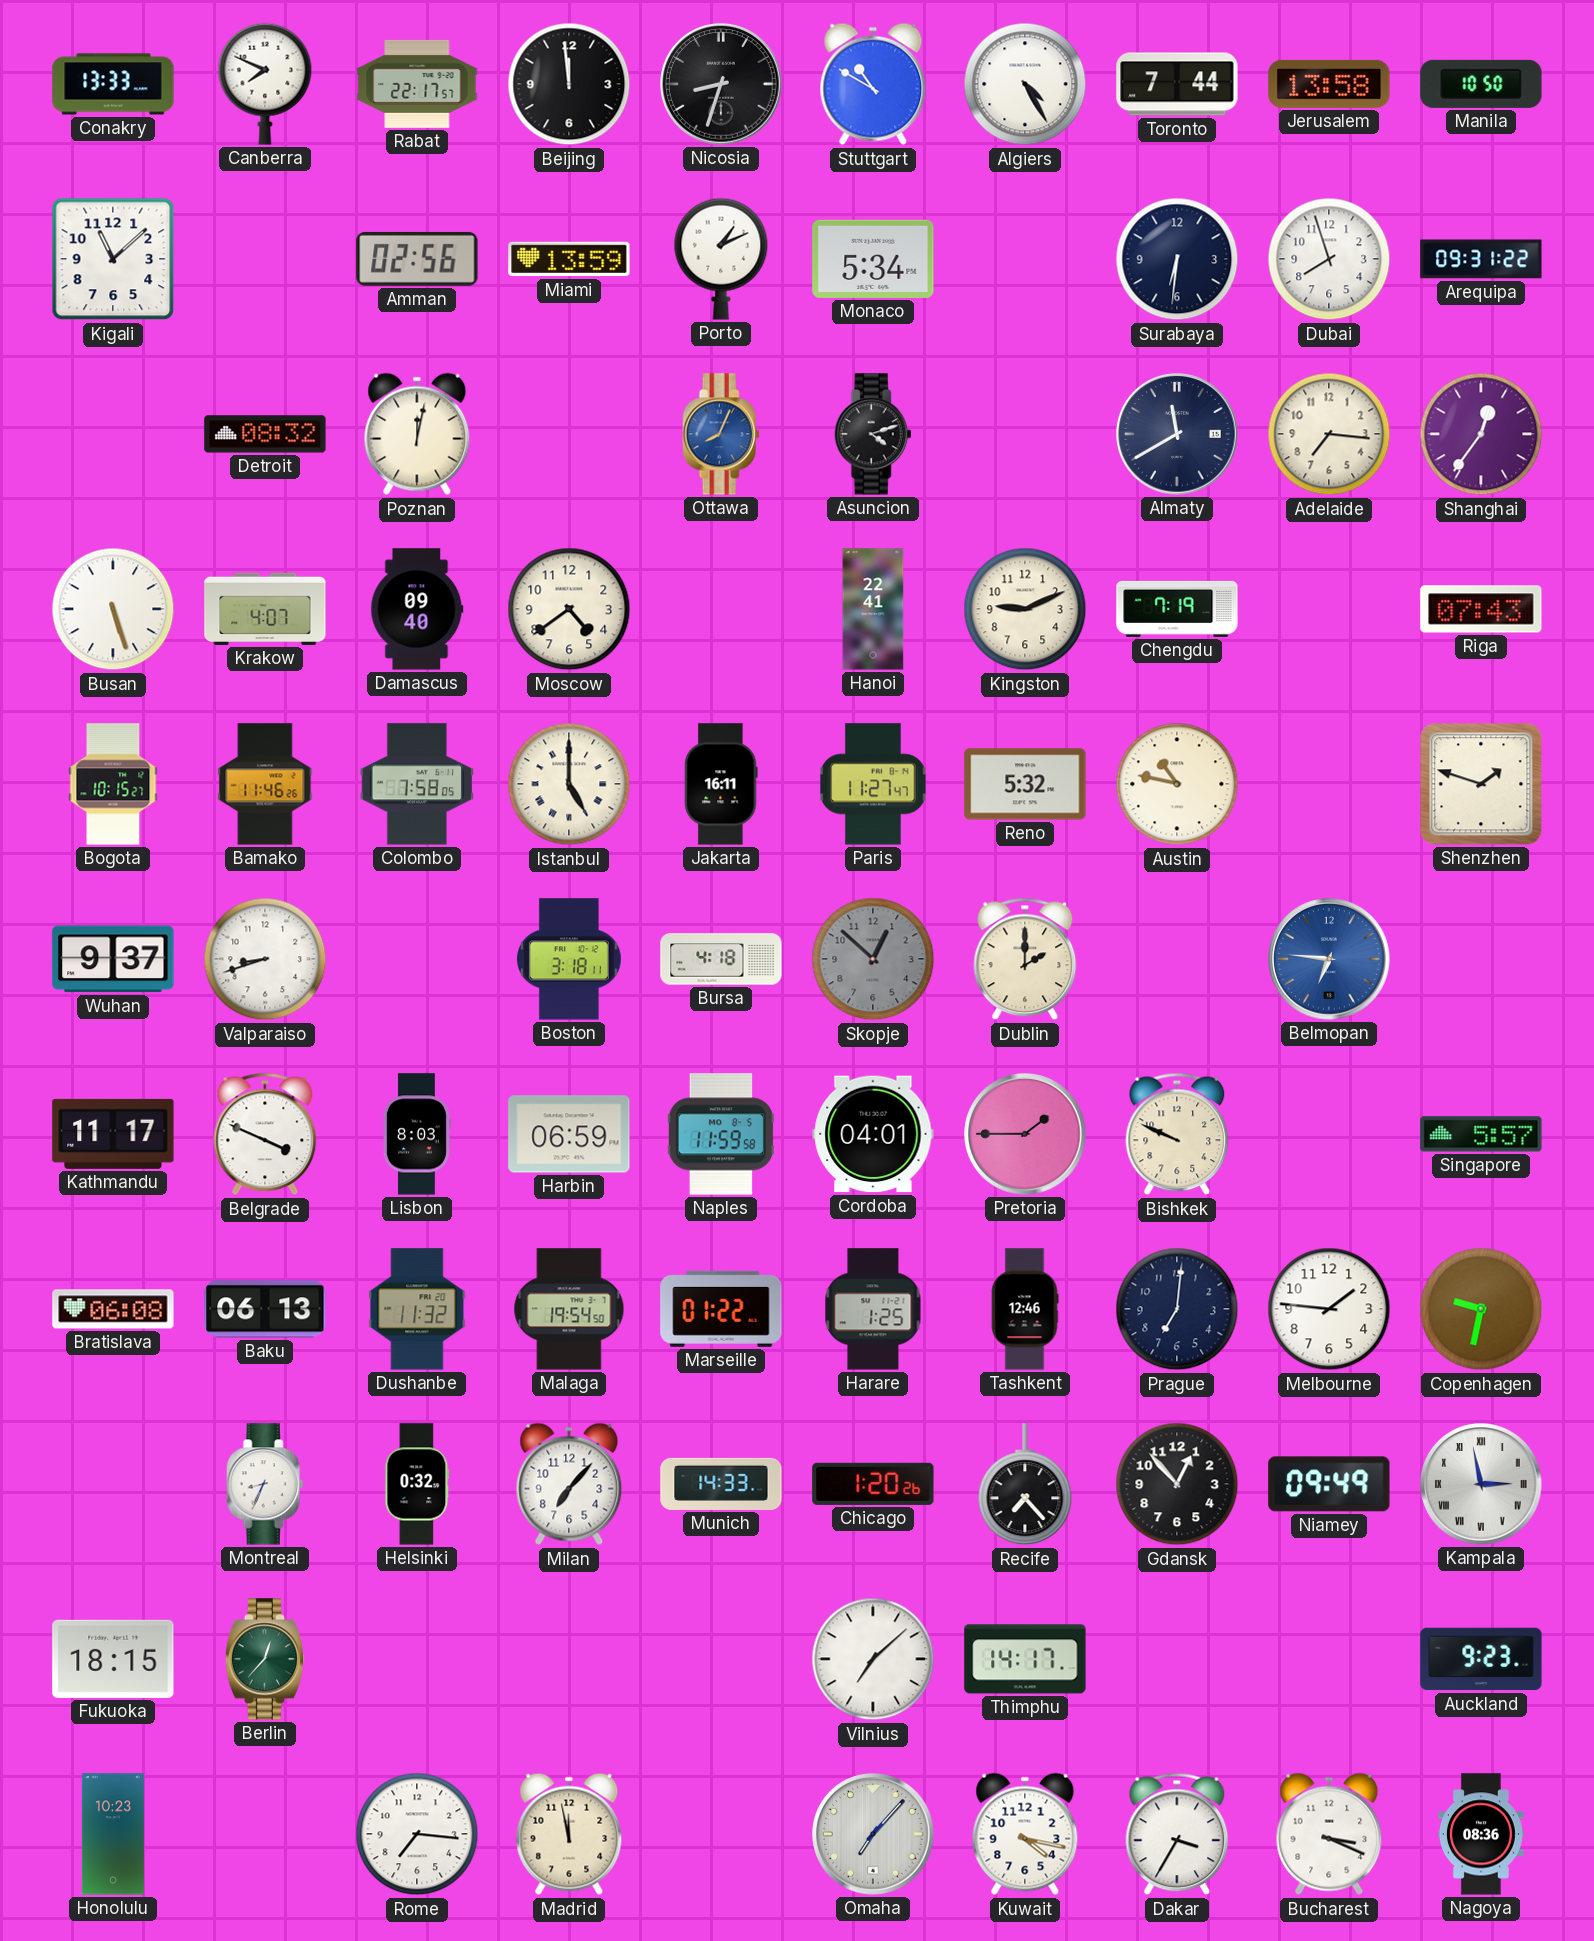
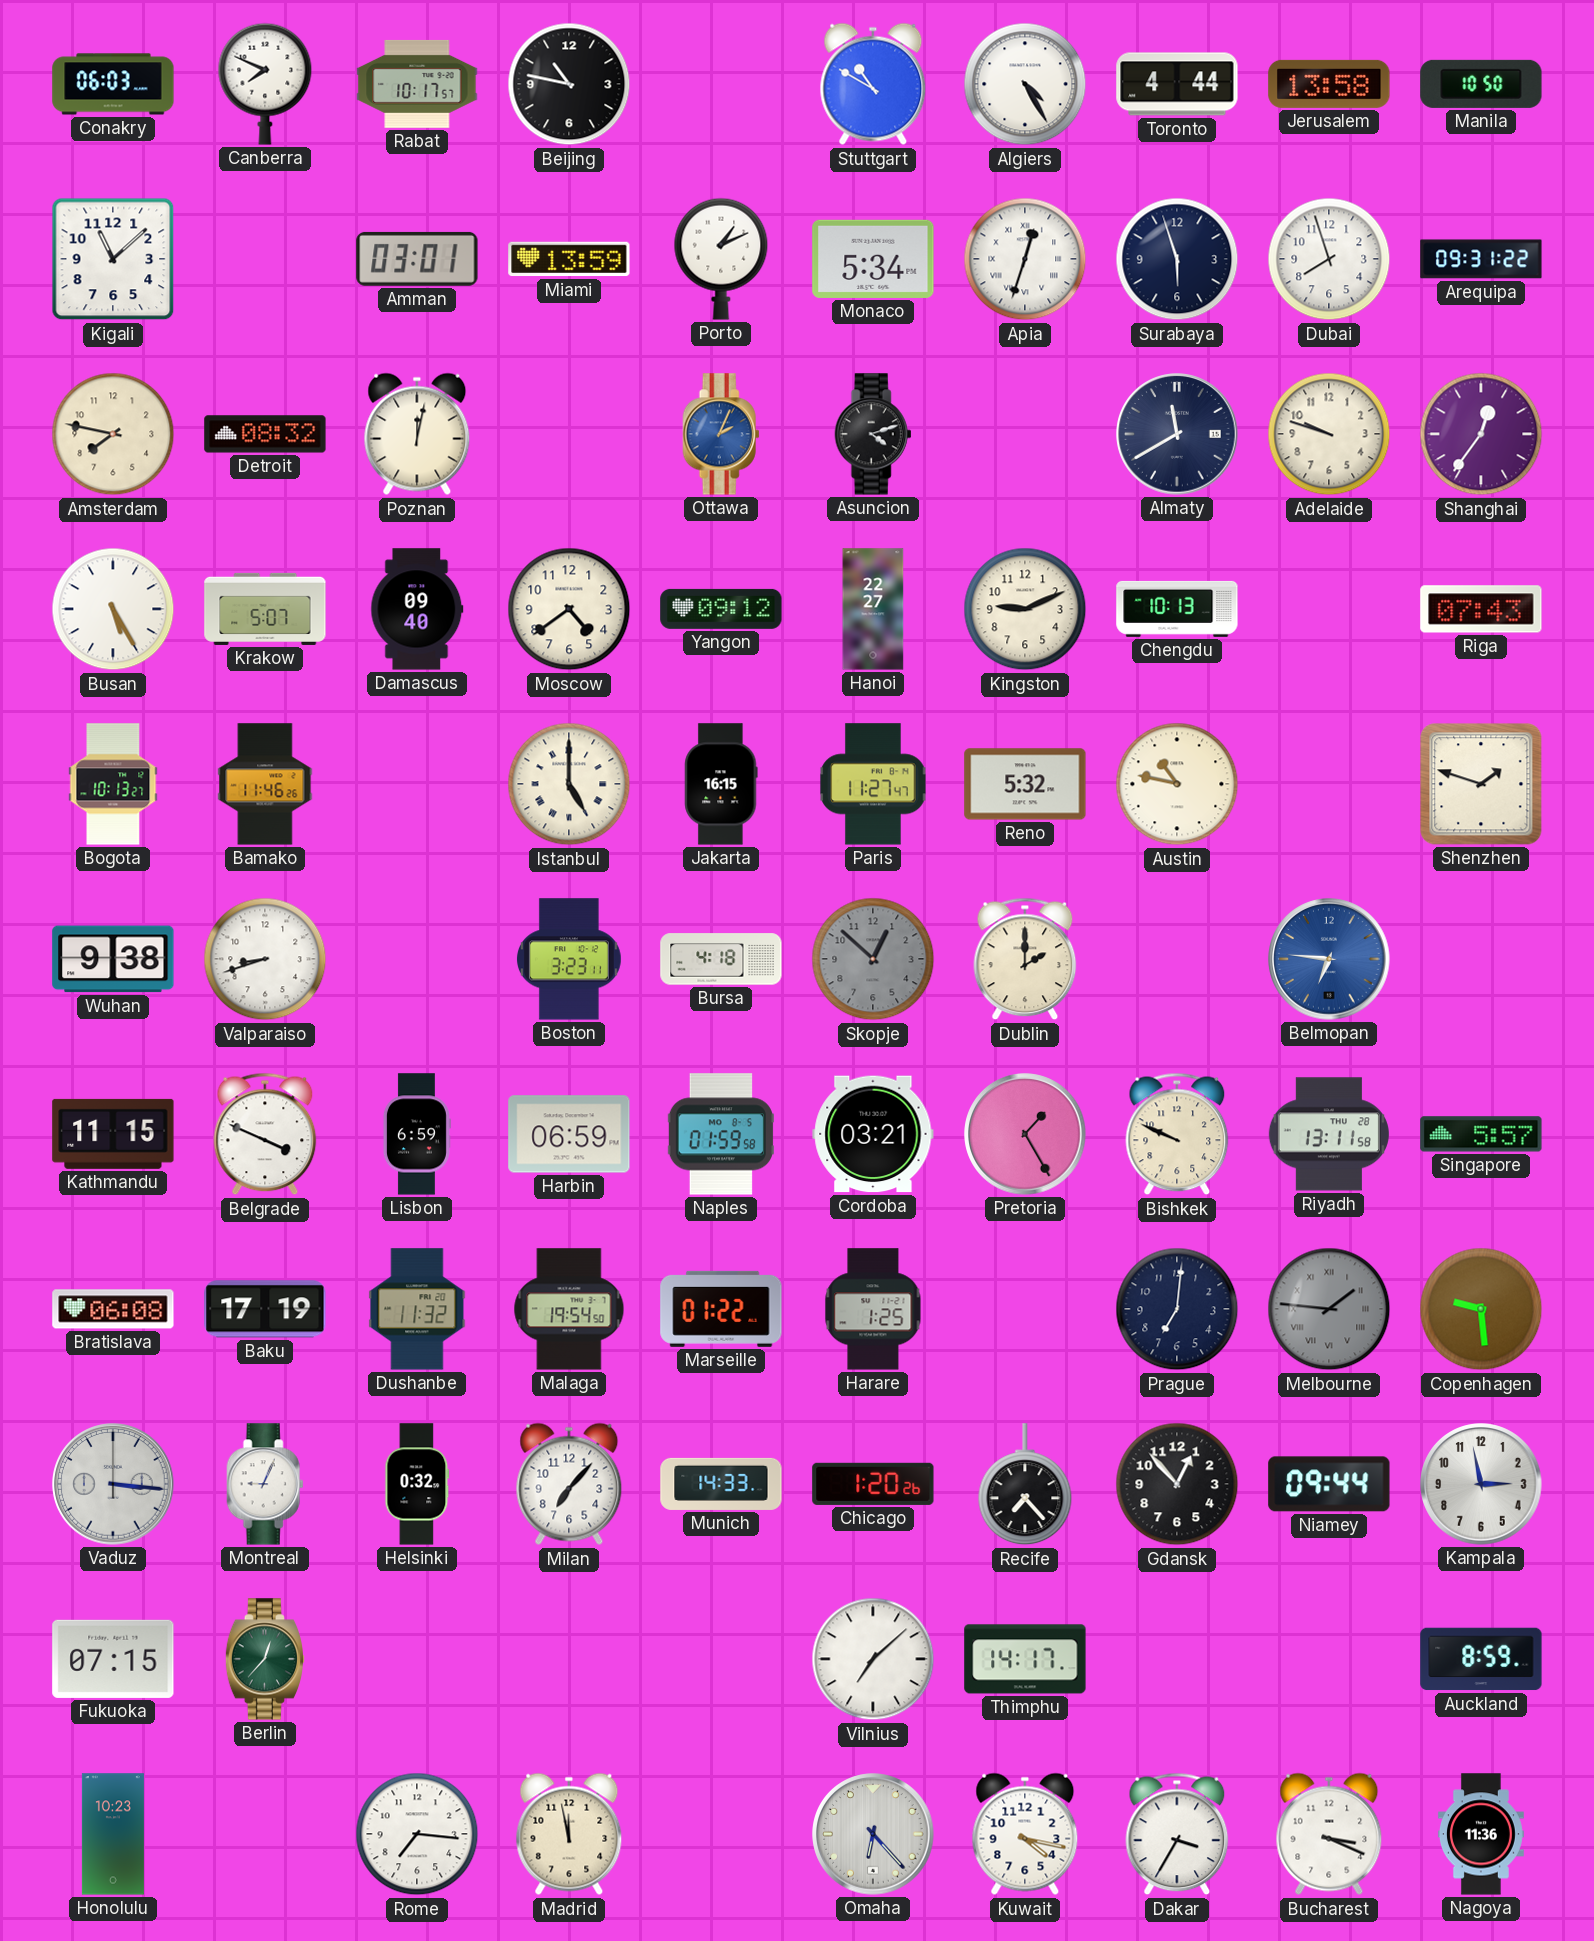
Conakry: 13:33 -> 06:03
Rabat: 22:17 -> 10:17
Beijing: 11:59 -> 10:47
Nicosia: 8:33 -> none
Toronto: 7:44 -> 4:44
Amman: 02:56 -> 03:01
Apia: none -> 12:33
Surabaya: 6:31 -> 5:57
Amsterdam: none -> 7:47
Ottawa: 8:04 -> 2:04
Adelaide: 7:16 -> 9:48
Busan: 5:27 -> 5:25
Krakow: 4:07 -> 5:07
Yangon: none -> 09:12
Hanoi: 22:41 -> 22:27
Chengdu: 7:19 -> 10:13
Bogota: 10:15 -> 10:13
Colombo: 7:58 -> none
Jakarta: 16:11 -> 16:15
Wuhan: 9:37 -> 9:38
Boston: 3:18 -> 3:23
Kathmandu: 11:17 -> 11:15
Lisbon: 8:03 -> 6:59
Naples: 11:59 -> 01:59
Cordoba: 04:01 -> 03:21
Pretoria: 1:45 -> 1:25
Riyadh: none -> 13:11
Baku: 06:13 -> 17:19
Tashkent: 12:46 -> none
Melbourne dial: white -> grey
Melbourne numerals: Arabic -> Roman
Copenhagen: 9:32 -> 9:29
Vaduz: none -> 3:16
Montreal: 8:34 -> 9:04
Niamey: 09:49 -> 09:44
Kampala numerals: Roman -> Arabic
Fukuoka: 18:15 -> 07:15
Auckland: 9:23 -> 8:59
Omaha: 7:07 -> 6:23
Nagoya: 08:36 -> 11:36
